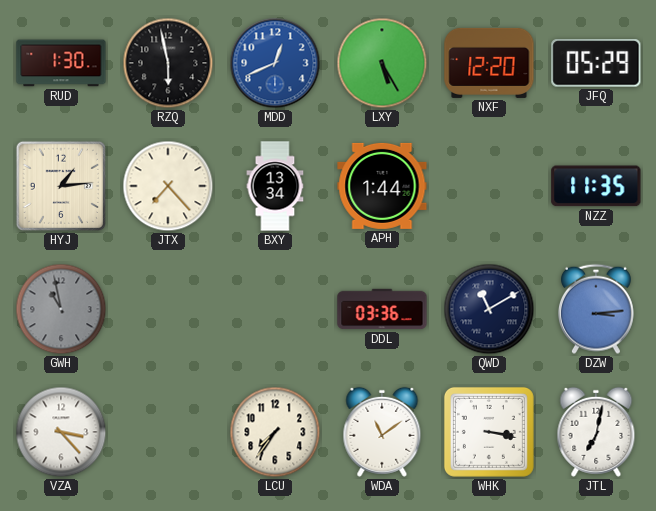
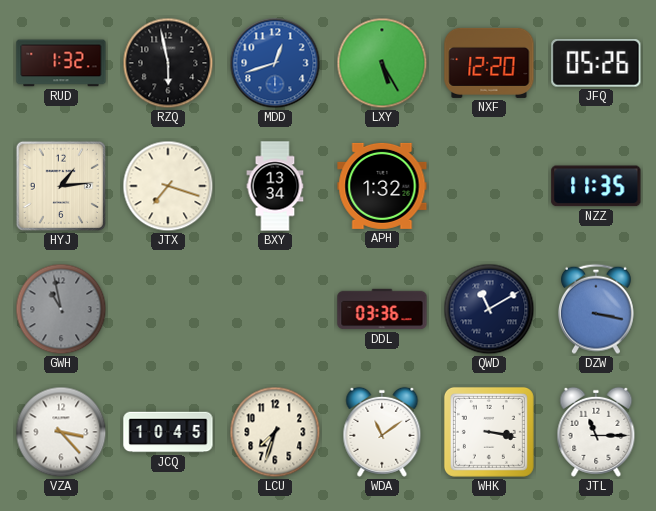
RUD: 1:30 -> 1:32
MDD: 12:41 -> 12:42
JFQ: 05:29 -> 05:26
JTX: 7:23 -> 7:18
APH: 1:44 -> 1:32
DZW: 3:14 -> 3:17
JCQ: none -> 10:45
LCU: 7:36 -> 7:33
JTL: 7:02 -> 11:15
